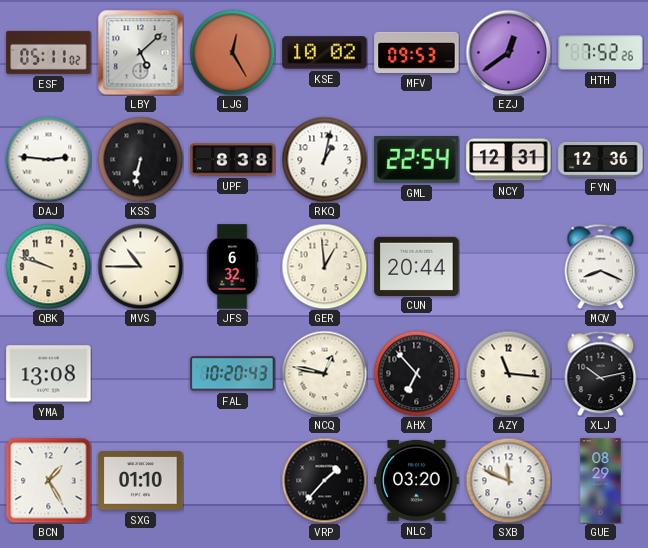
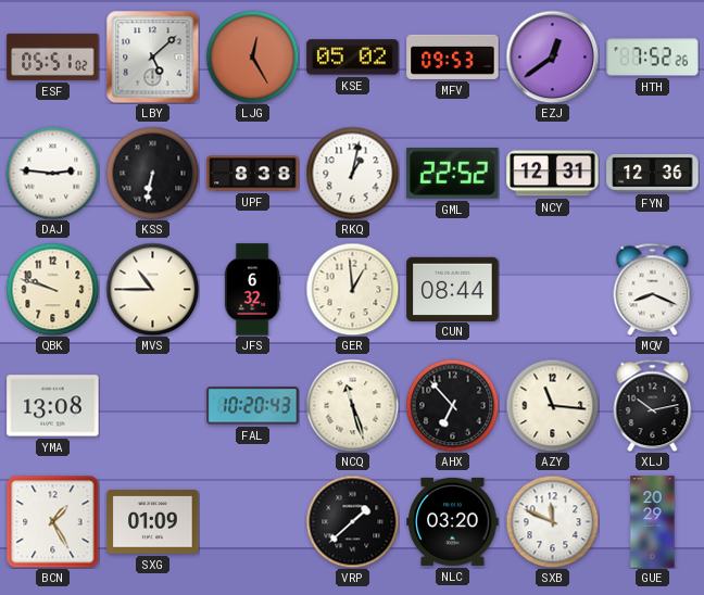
ESF: 05:11 -> 05:51
KSE: 10:02 -> 05:02
GML: 22:54 -> 22:52
CUN: 20:44 -> 08:44
NCQ: 12:47 -> 11:27
SXG: 01:10 -> 01:09
VRP: 1:37 -> 1:38
GUE: 08:29 -> 20:29
